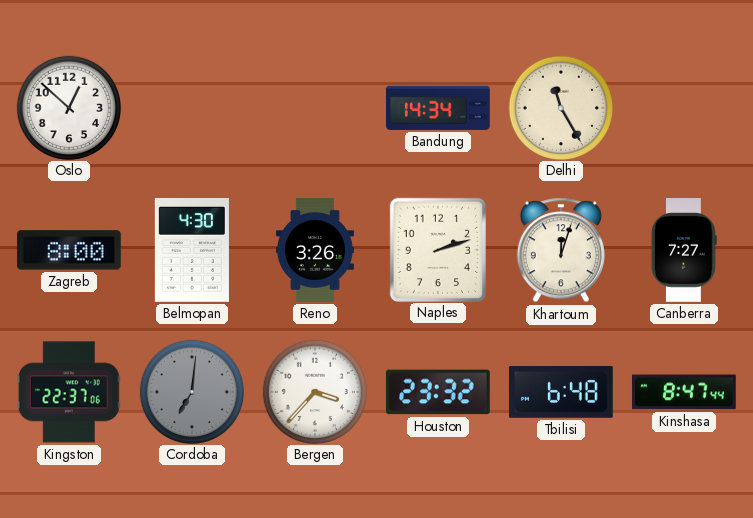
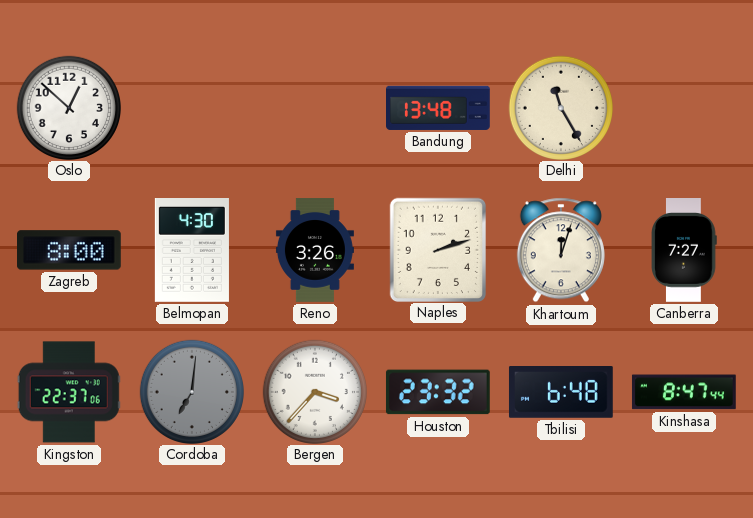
Bandung: 14:34 -> 13:48
